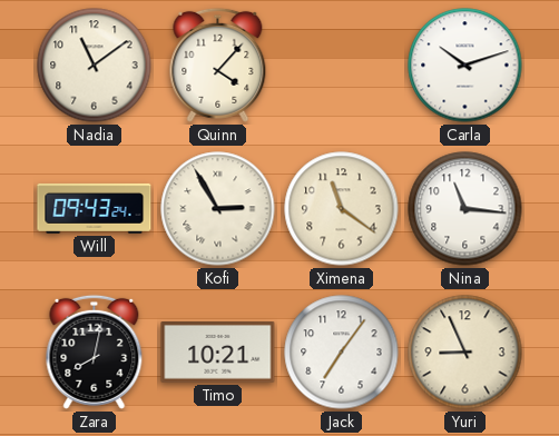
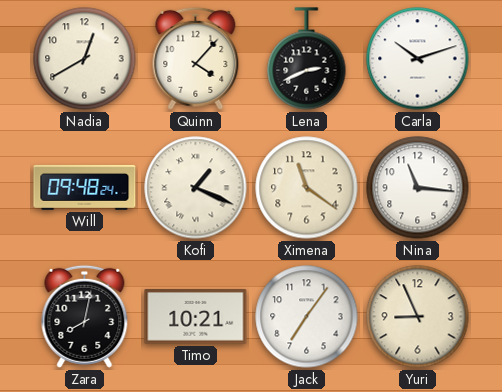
Nadia: 11:09 -> 12:40
Lena: none -> 2:41
Will: 09:43 -> 09:48
Kofi: 2:55 -> 1:19
